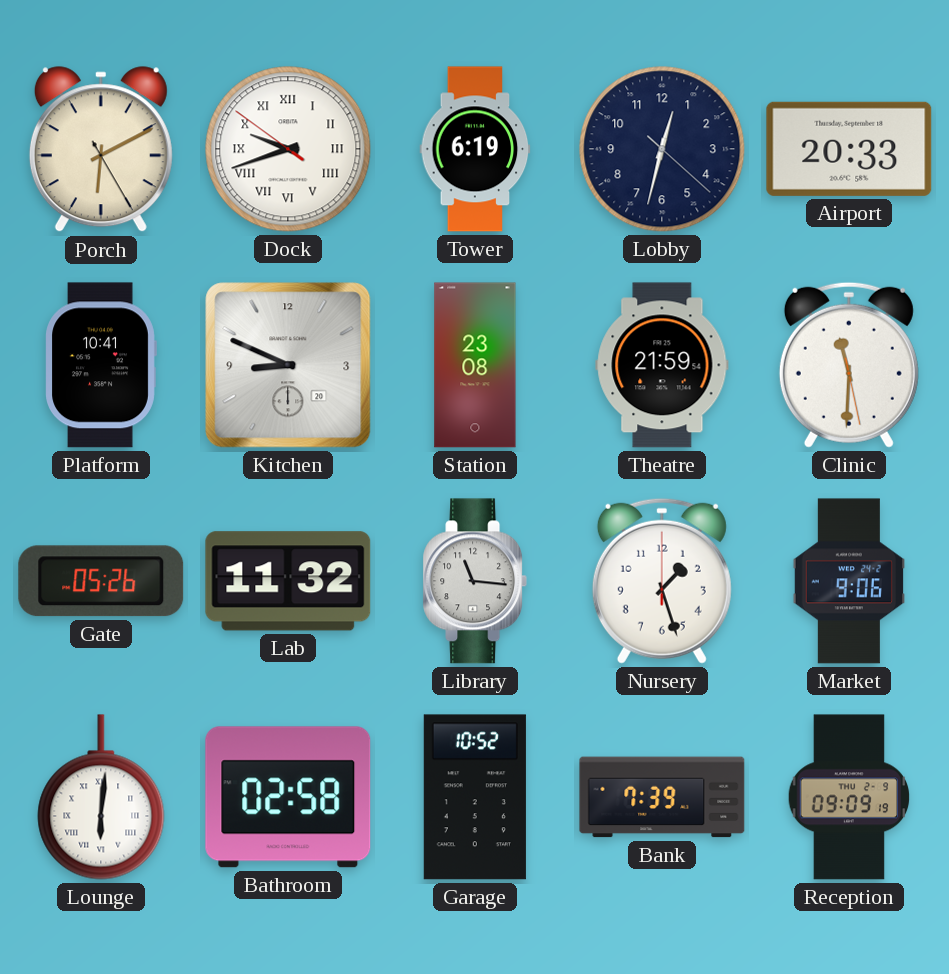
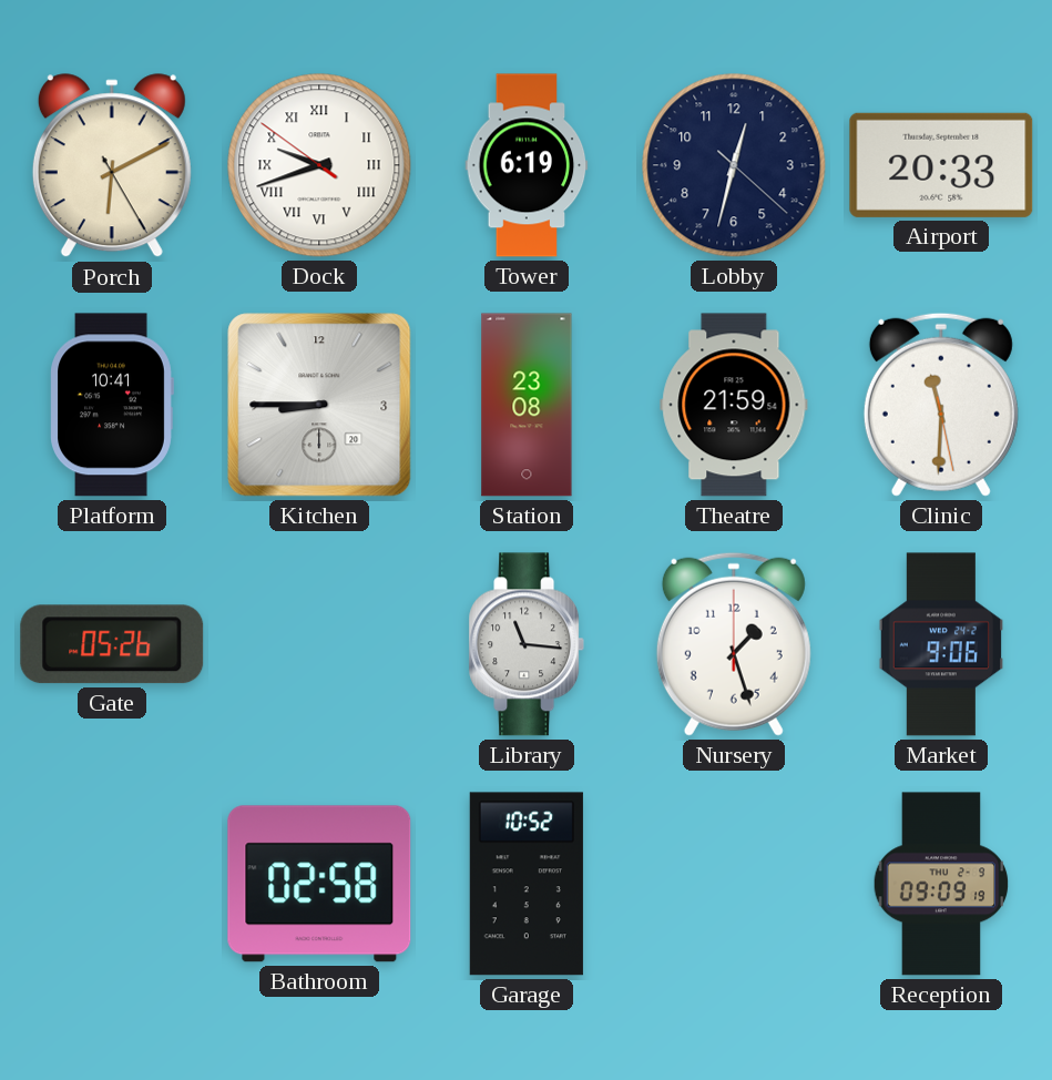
Kitchen: 8:49 -> 8:45
Lab: 11:32 -> none
Lounge: 6:01 -> none
Bank: 7:39 -> none
